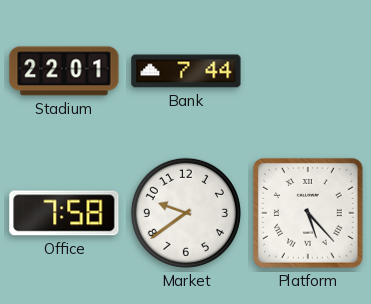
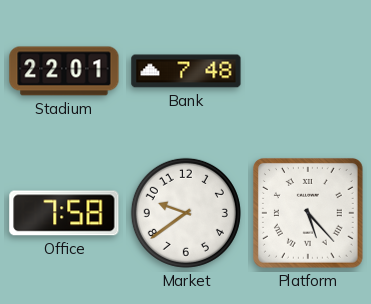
Bank: 7:44 -> 7:48
